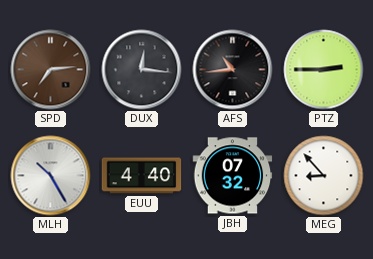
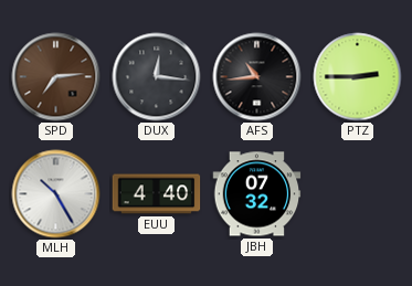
MEG: 8:53 -> none
